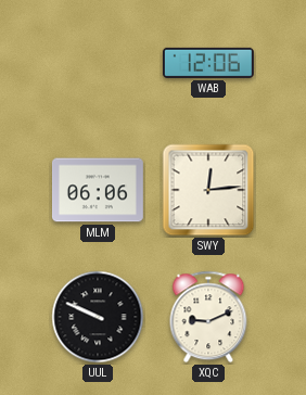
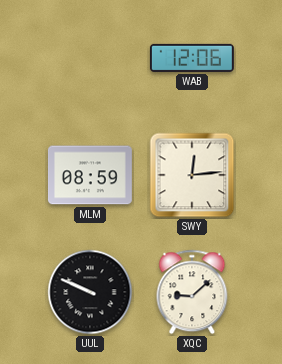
MLM: 06:06 -> 08:59
XQC: 9:11 -> 9:08
